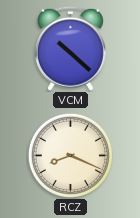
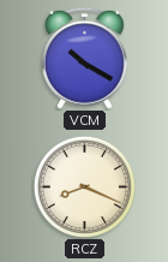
VCM: 10:22 -> 10:20
